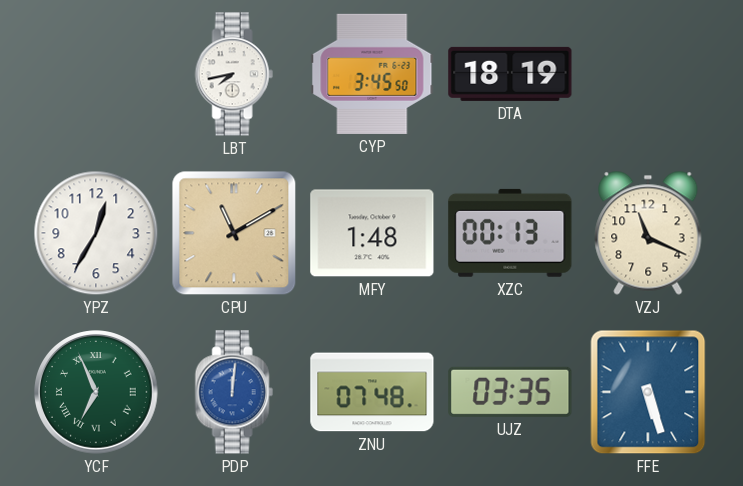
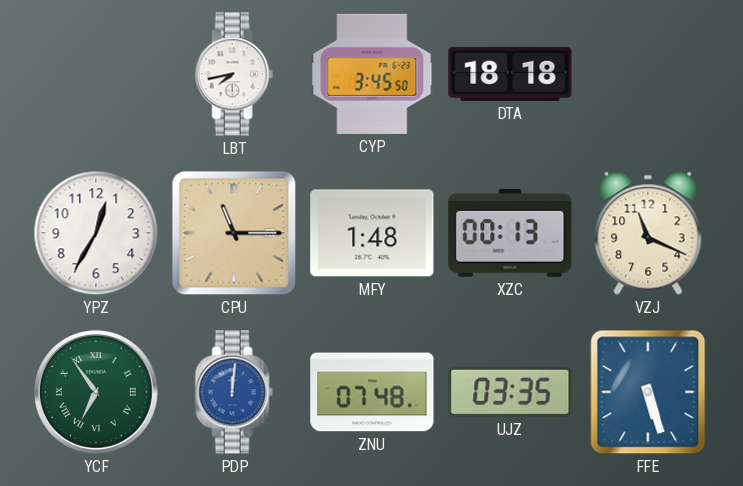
DTA: 18:19 -> 18:18
CPU: 11:10 -> 11:15
YCF: 6:56 -> 6:54
